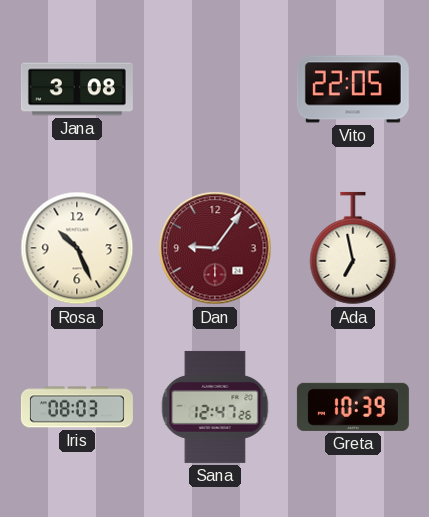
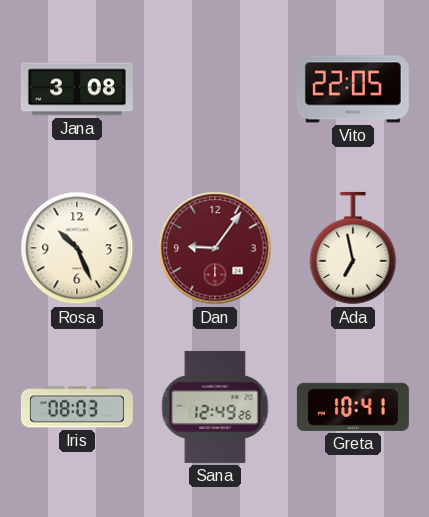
Sana: 12:47 -> 12:49
Greta: 10:39 -> 10:41
